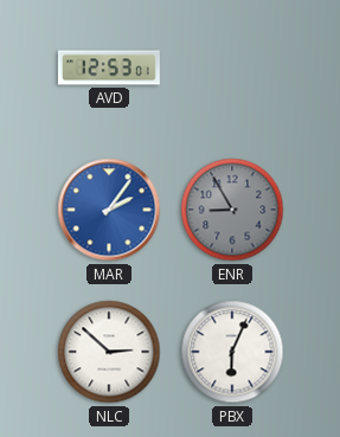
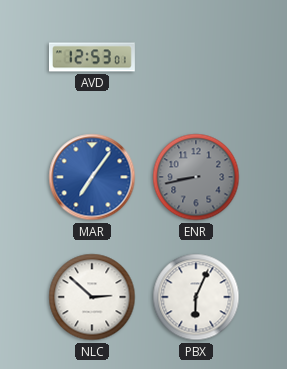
MAR: 2:06 -> 7:06
ENR: 8:55 -> 8:43
